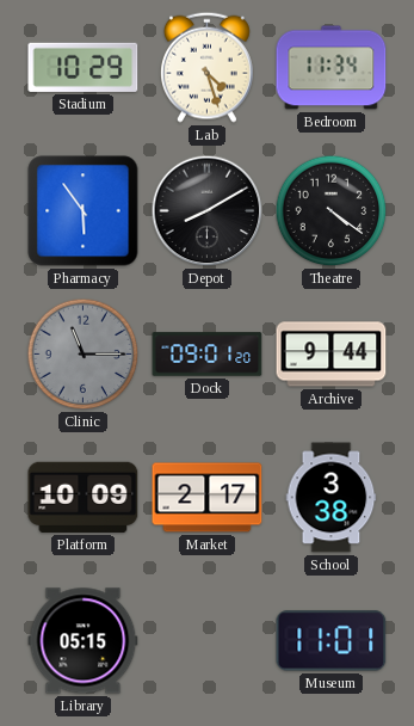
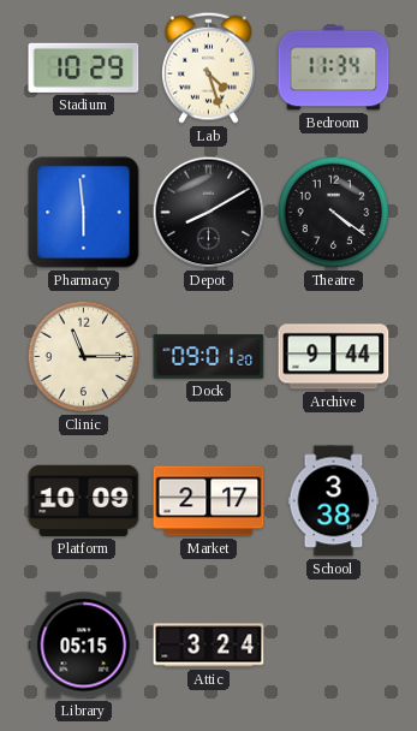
Pharmacy: 5:54 -> 5:59
Clinic dial: grey -> cream
Attic: none -> 3:24
Museum: 11:01 -> none
